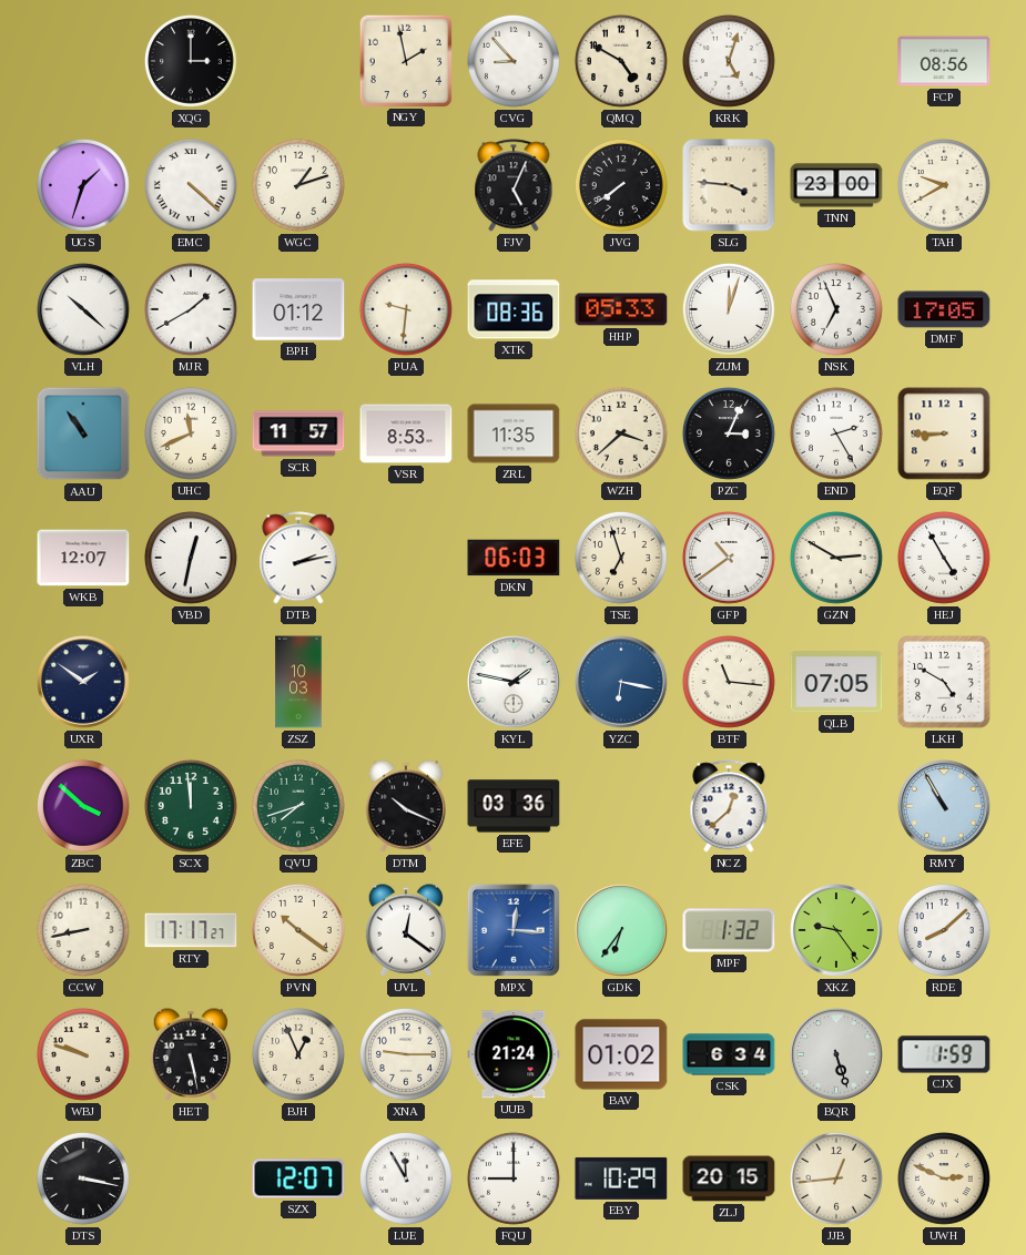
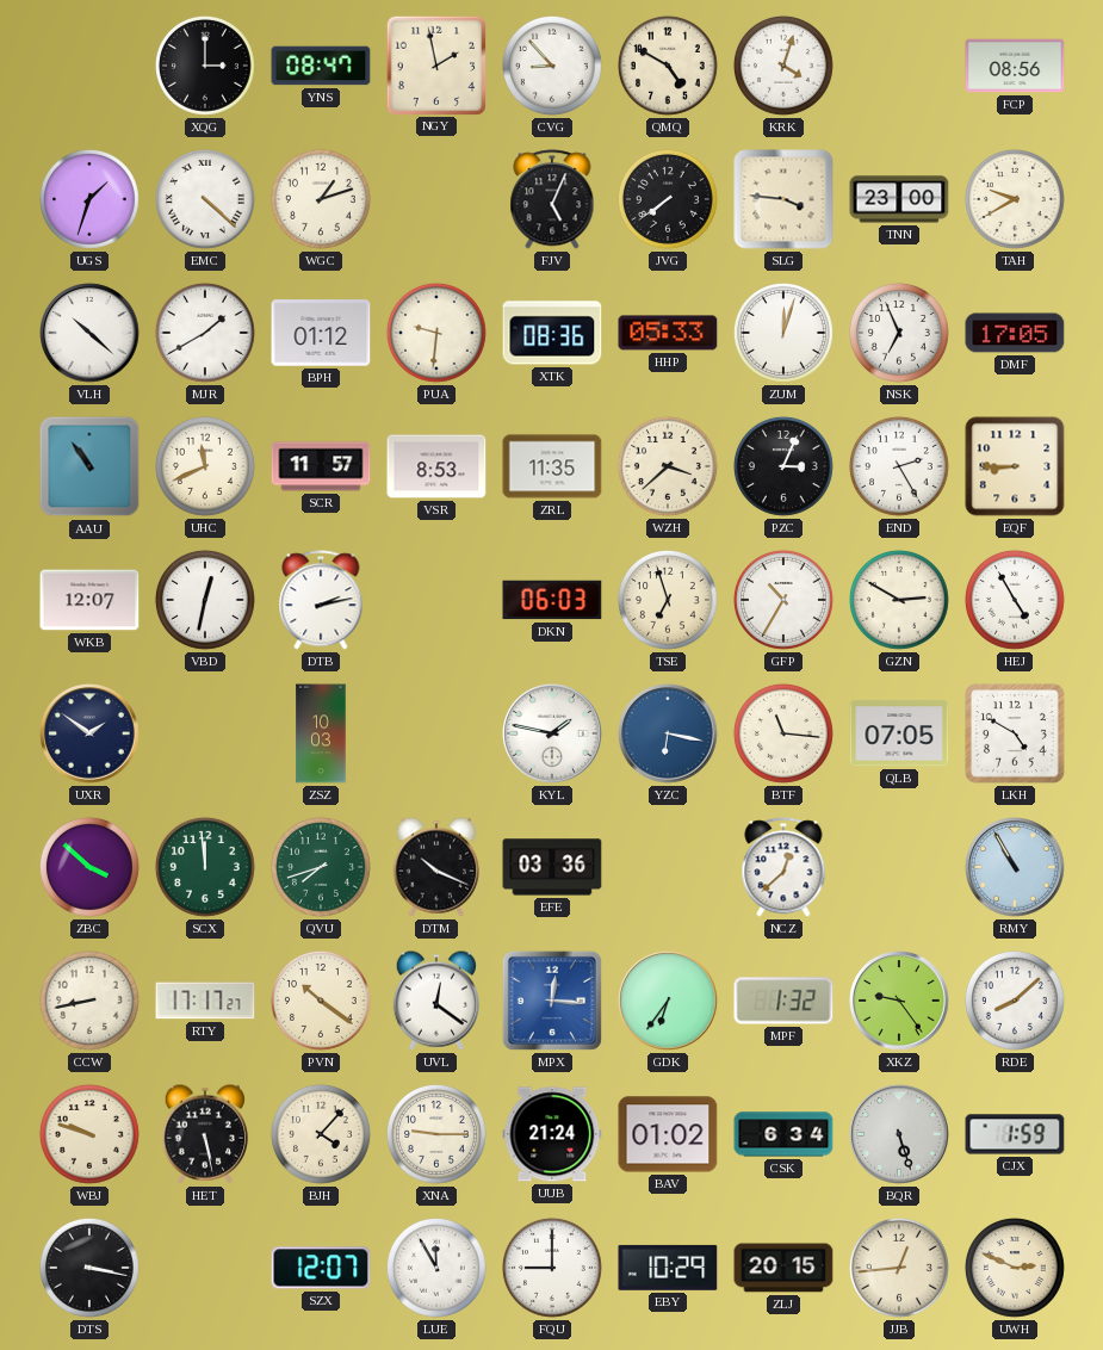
YNS: none -> 08:47
KRK: 5:03 -> 4:03
GFP: 10:39 -> 10:35
BJH: 12:56 -> 4:07
